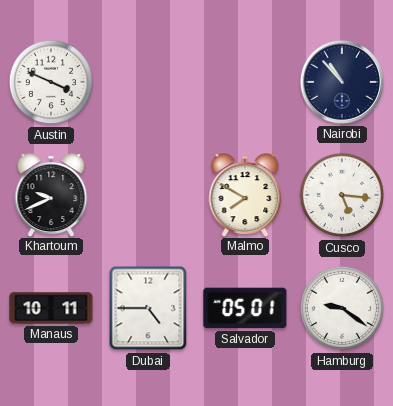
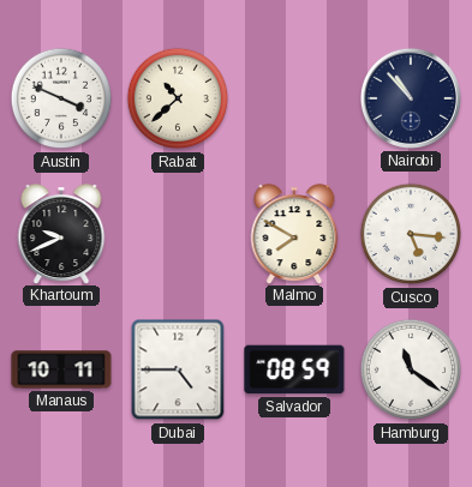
Rabat: none -> 10:38
Salvador: 05:01 -> 08:59
Hamburg: 9:21 -> 11:21
